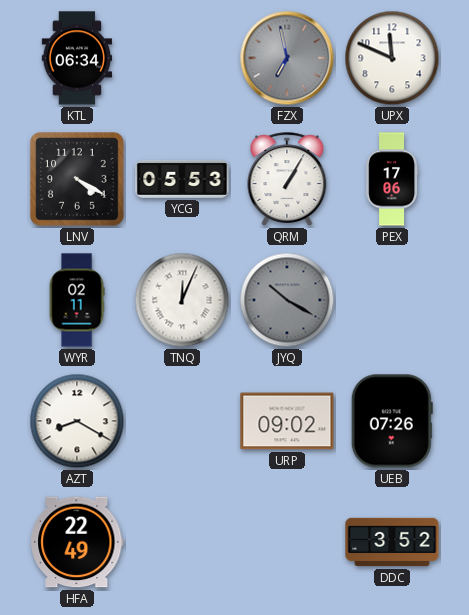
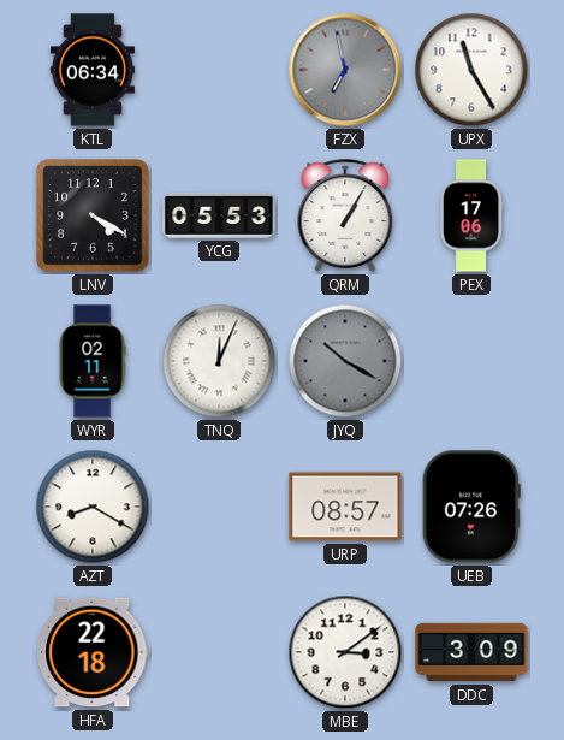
UPX: 11:49 -> 11:25
URP: 09:02 -> 08:57
HFA: 22:49 -> 22:18
MBE: none -> 3:09
DDC: 3:52 -> 3:09
